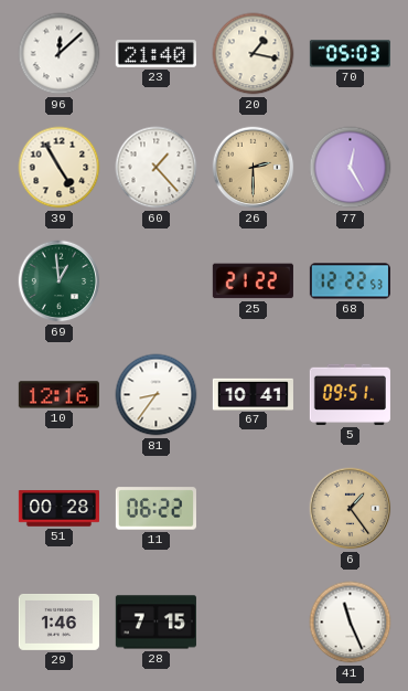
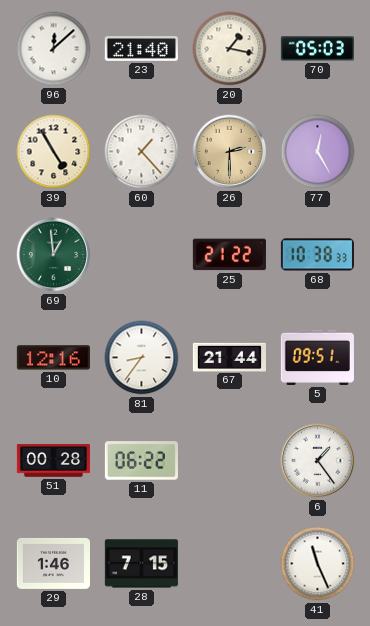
68: 12:22 -> 10:38
67: 10:41 -> 21:44
6 dial: champagne -> white
